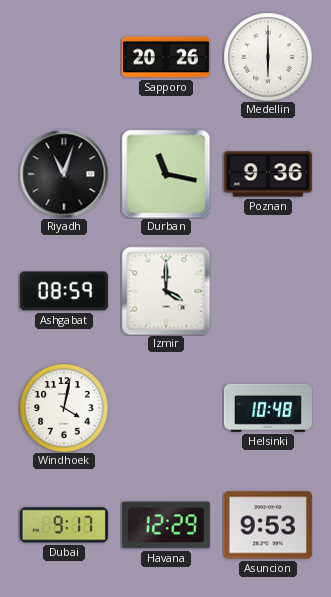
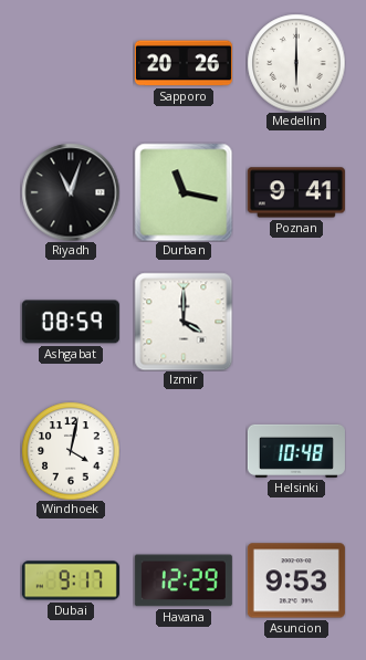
Poznan: 9:36 -> 9:41
